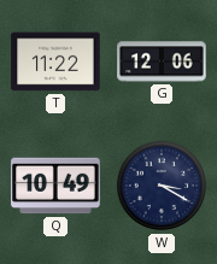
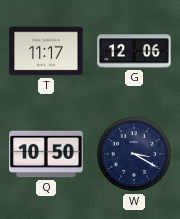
T: 11:22 -> 11:17
Q: 10:49 -> 10:50
